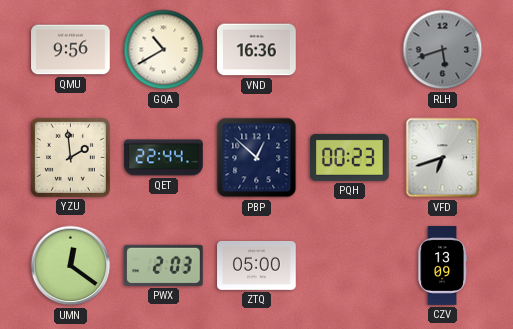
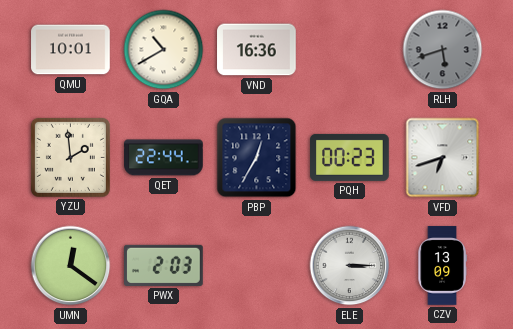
QMU: 9:56 -> 10:01
PBP: 12:52 -> 12:35
ZTQ: 05:00 -> none
ELE: none -> 3:15
